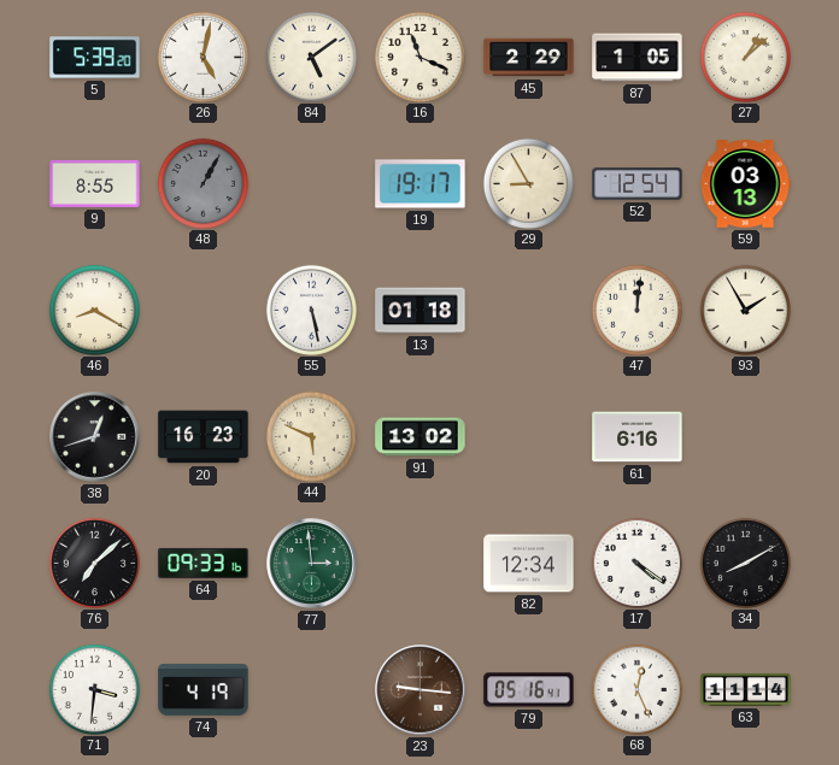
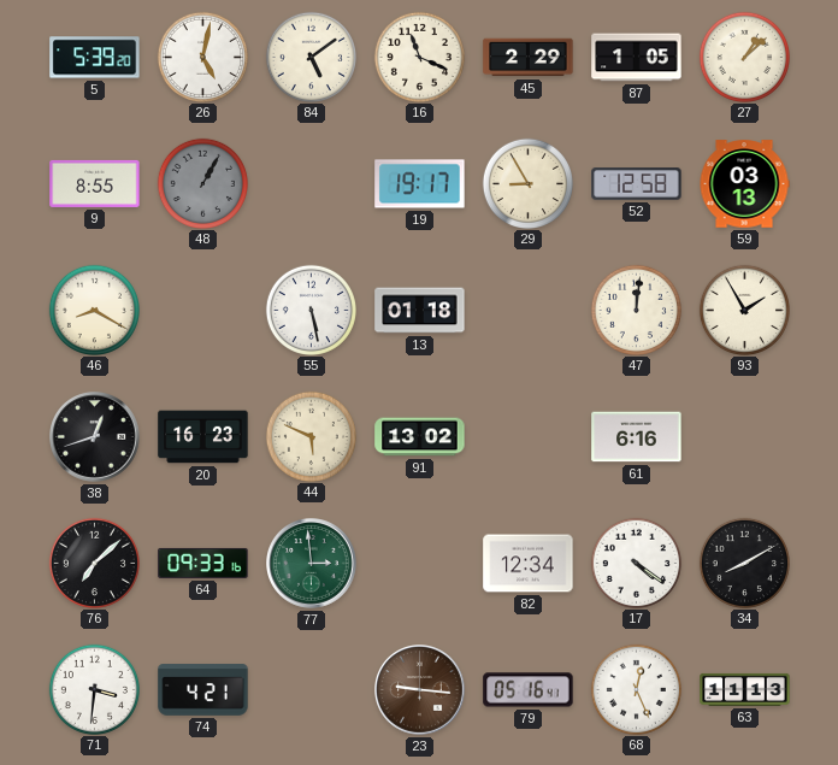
52: 12:54 -> 12:58
74: 4:19 -> 4:21
63: 11:14 -> 11:13
